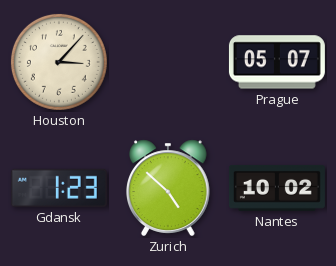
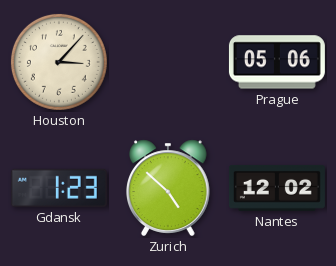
Prague: 05:07 -> 05:06
Nantes: 10:02 -> 12:02
